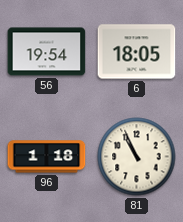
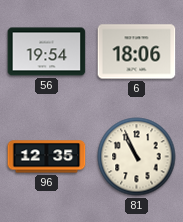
6: 18:05 -> 18:06
96: 1:18 -> 12:35
